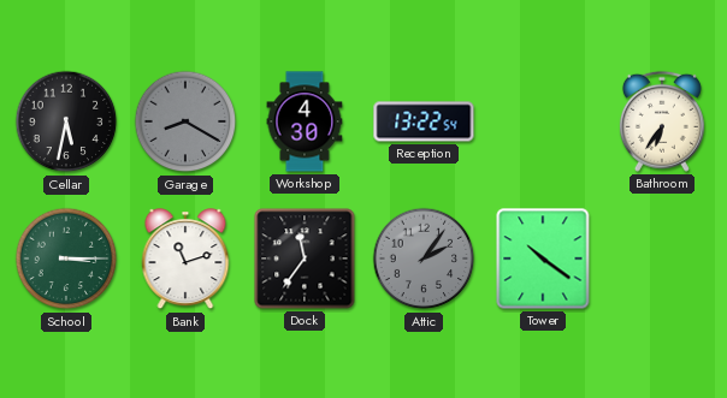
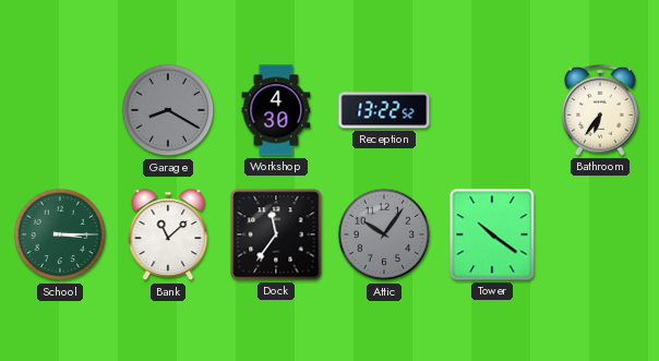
Cellar: 5:32 -> none
Reception: 13:22:54 -> 13:22:52
Bank: 11:12 -> 11:08
Attic: 2:06 -> 10:06
